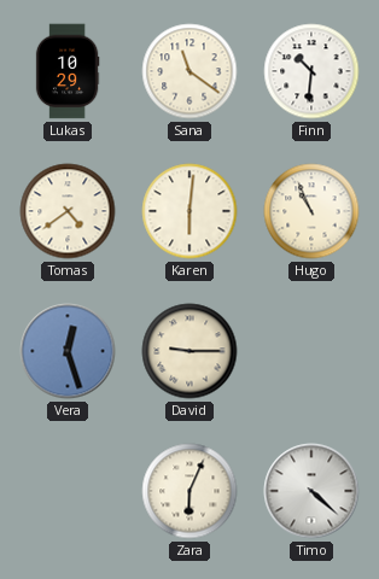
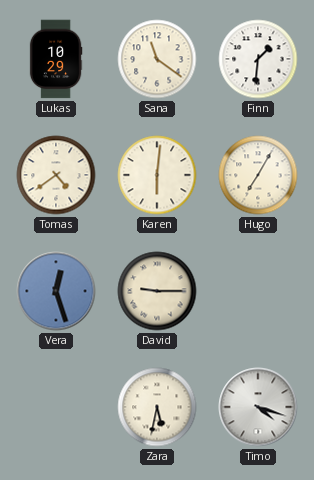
Finn: 10:31 -> 1:31
Hugo: 10:56 -> 7:05
Zara: 6:04 -> 5:32
Timo: 4:22 -> 4:18
